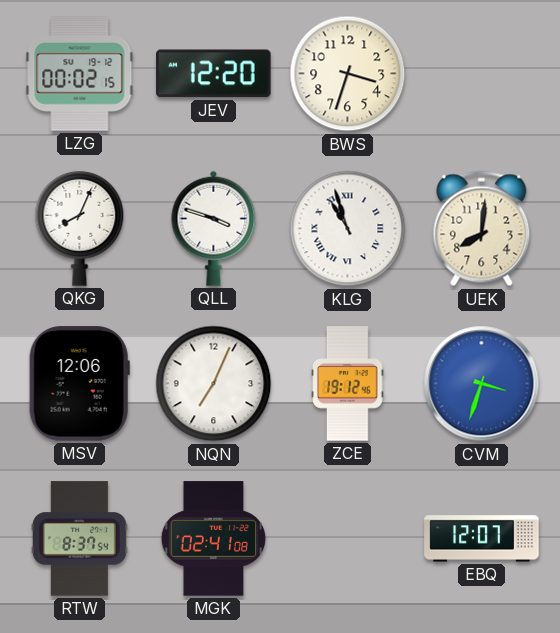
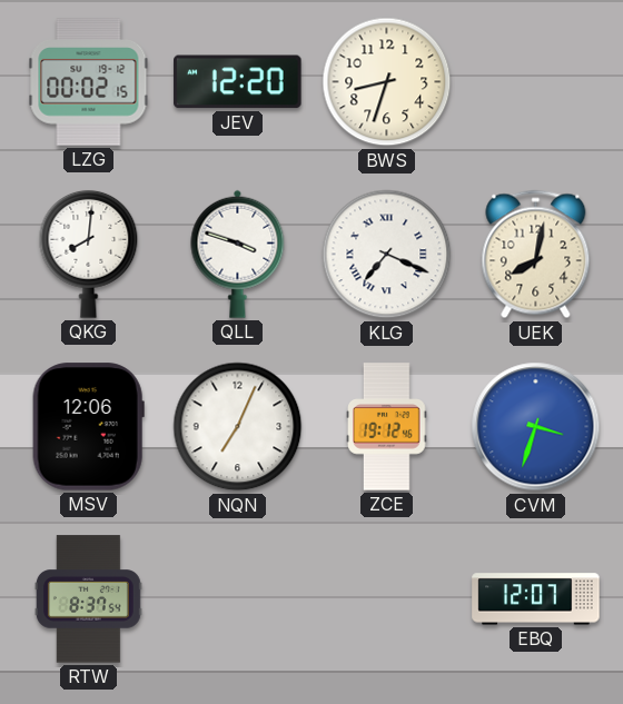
BWS: 3:33 -> 8:33
QKG: 8:04 -> 8:01
KLG: 10:57 -> 7:19
UEK: 8:01 -> 8:02
MGK: 02:41 -> none
